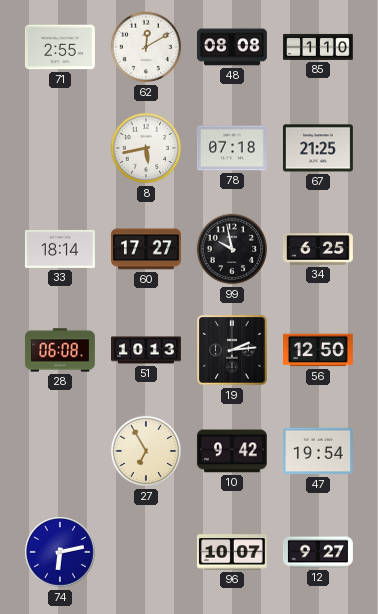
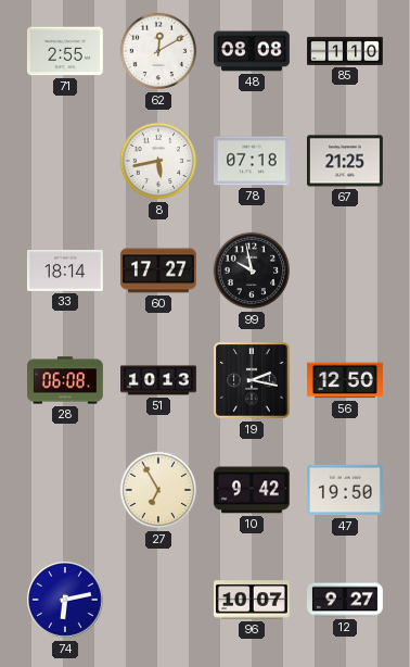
34: 6:25 -> none
19: 2:14 -> 2:17
47: 19:54 -> 19:50
